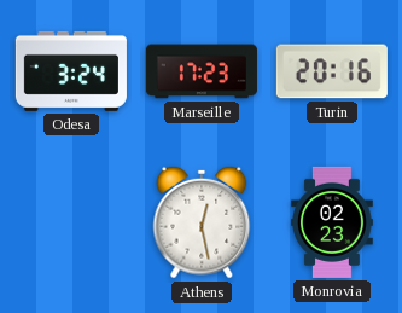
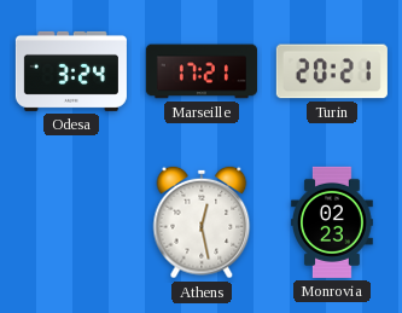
Marseille: 17:23 -> 17:21
Turin: 20:16 -> 20:21
